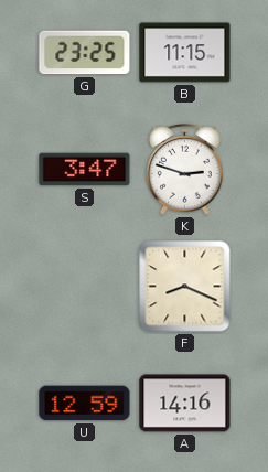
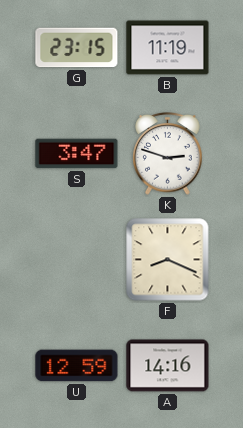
G: 23:25 -> 23:15
B: 11:15 -> 11:19
